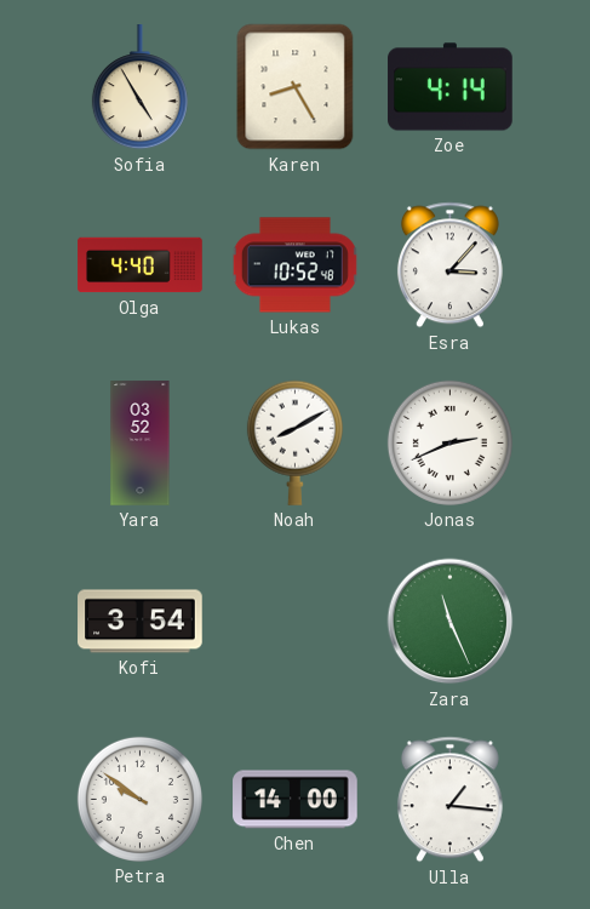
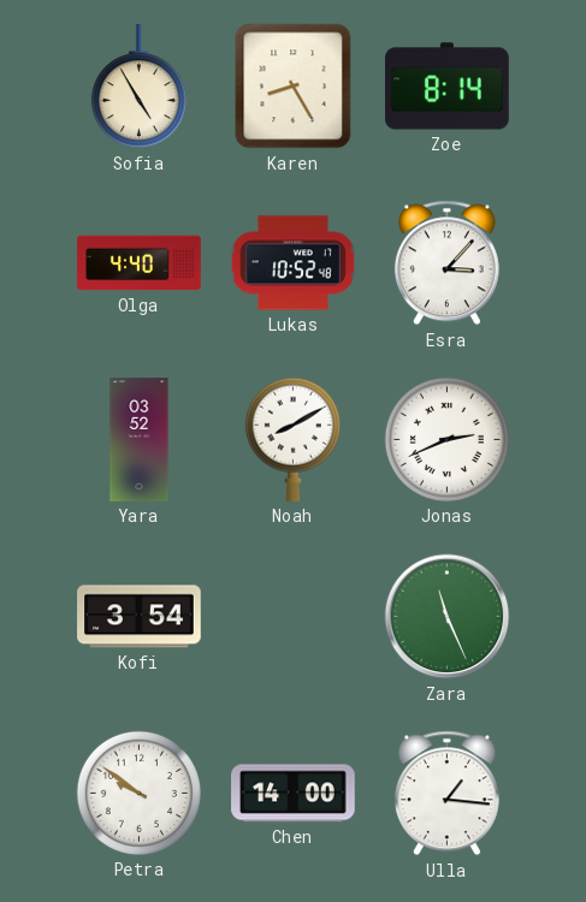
Zoe: 4:14 -> 8:14
